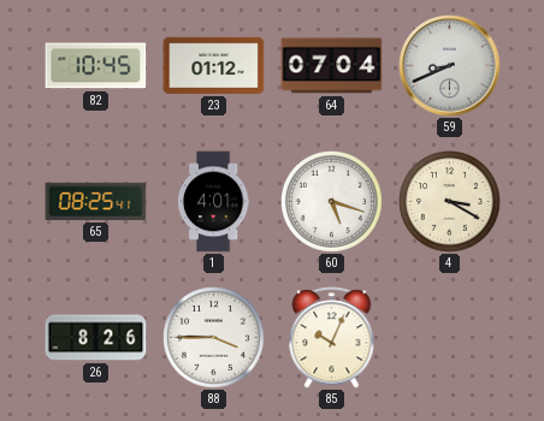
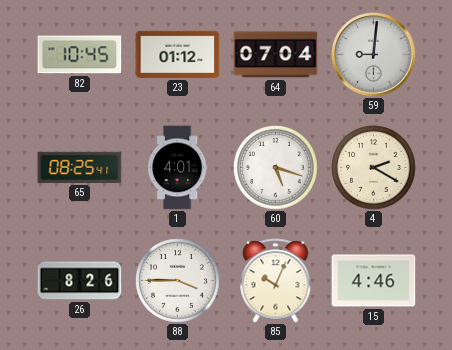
59: 8:41 -> 9:01
4: 3:20 -> 2:20
15: none -> 4:46
